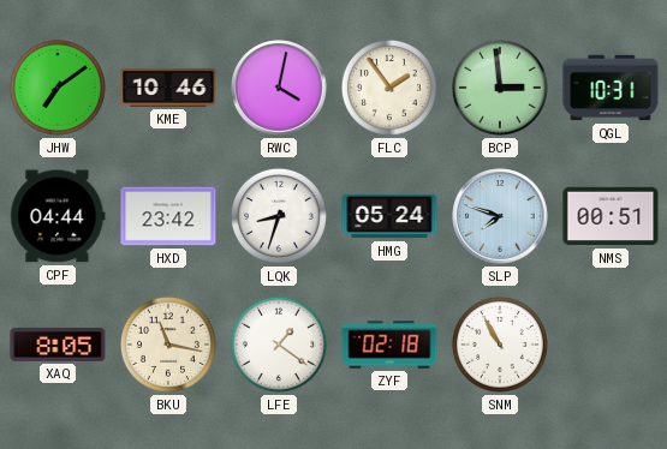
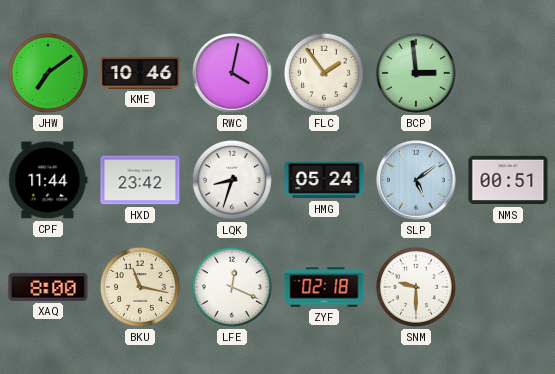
QGL: 10:31 -> none
CPF: 04:44 -> 11:44
SLP: 7:48 -> 5:09
XAQ: 8:05 -> 8:00
LFE: 1:21 -> 12:19
SNM: 10:55 -> 9:30
